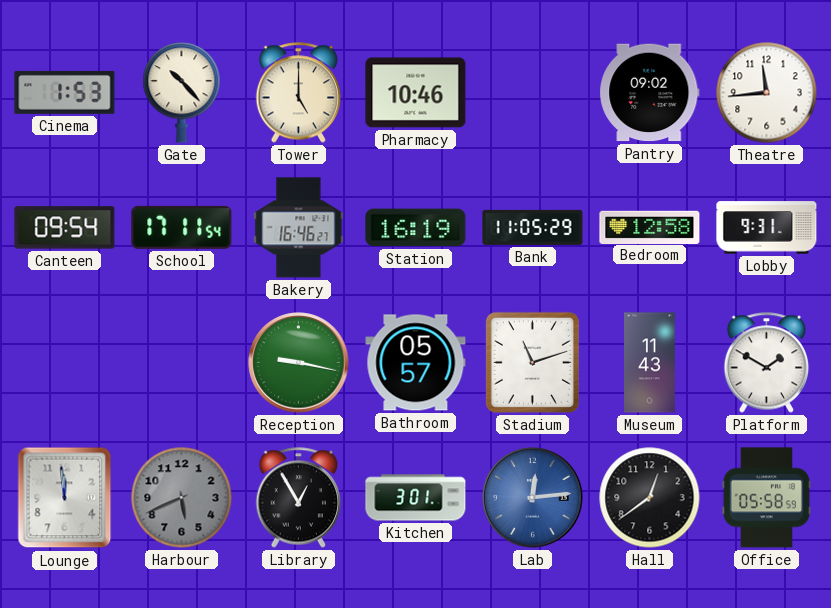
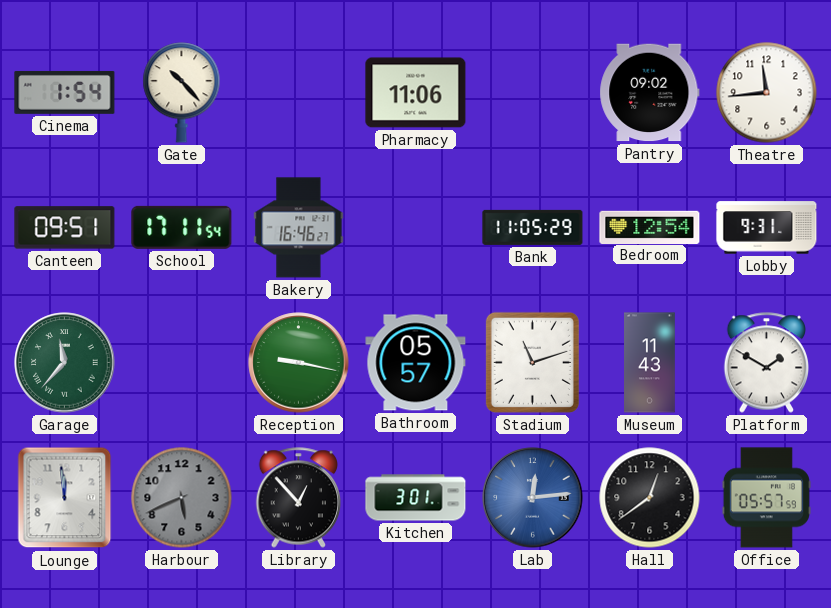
Cinema: 1:53 -> 1:54
Tower: 5:00 -> none
Pharmacy: 10:46 -> 11:06
Canteen: 09:54 -> 09:51
Station: 16:19 -> none
Bedroom: 12:58 -> 12:54
Garage: none -> 11:37
Library: 12:55 -> 12:53
Office: 05:58 -> 05:57
